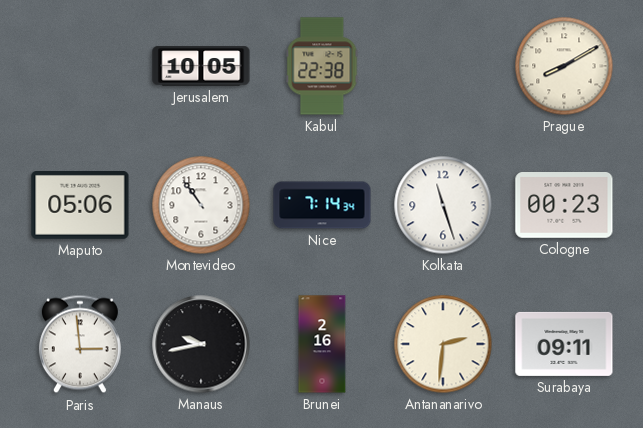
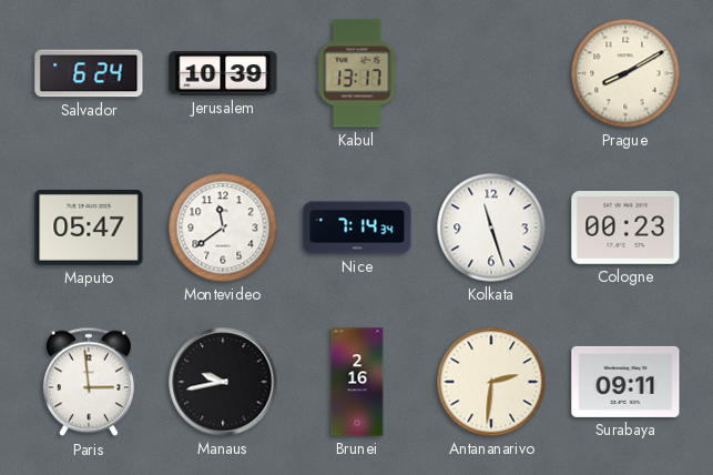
Salvador: none -> 6:24
Jerusalem: 10:05 -> 10:39
Kabul: 22:38 -> 13:17
Maputo: 05:06 -> 05:47
Montevideo: 10:54 -> 11:39
